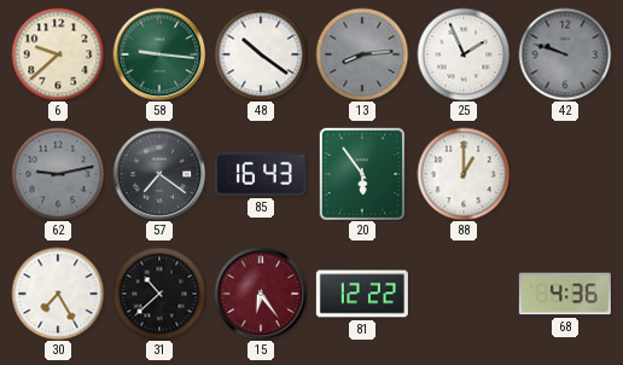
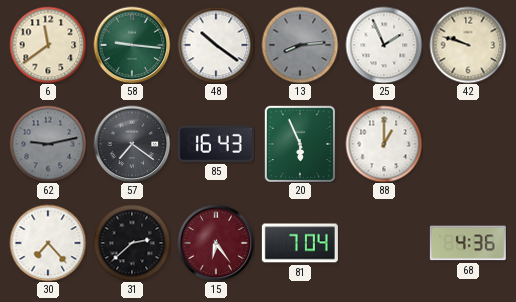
6: 9:38 -> 11:39
42 dial: grey -> cream
20: 5:54 -> 5:56
30: 7:25 -> 7:23
31: 10:38 -> 2:38
81: 12:22 -> 7:04
